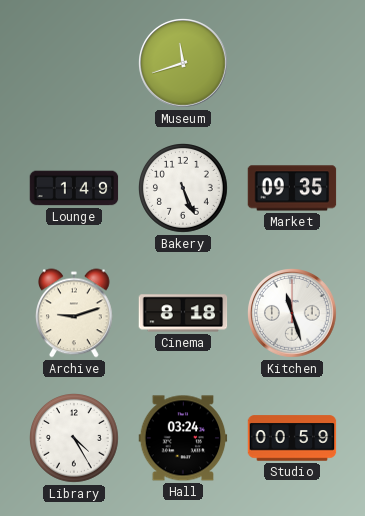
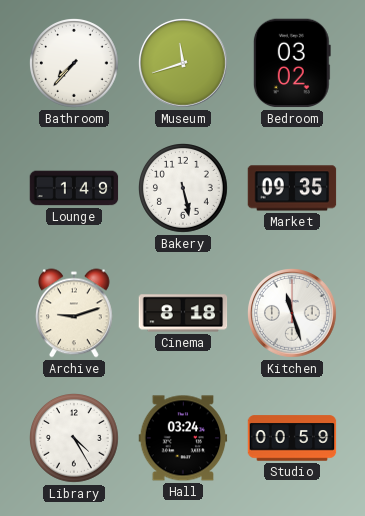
Bathroom: none -> 7:37
Bedroom: none -> 03:02
Bakery: 5:26 -> 5:28
